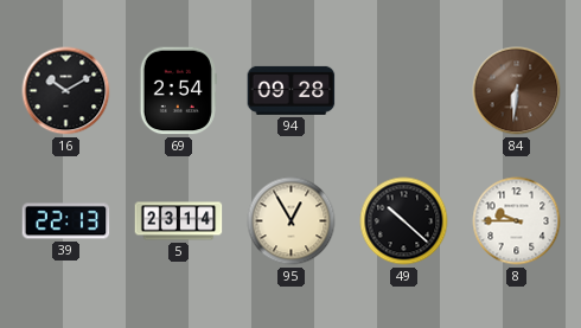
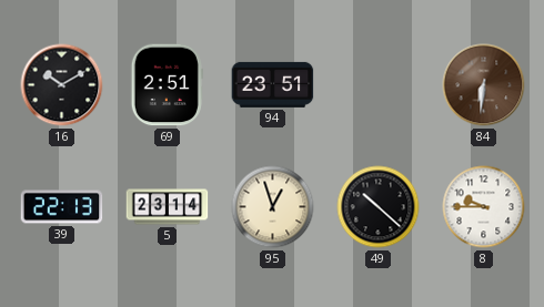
69: 2:54 -> 2:51
94: 09:28 -> 23:51
95: 12:55 -> 12:57
